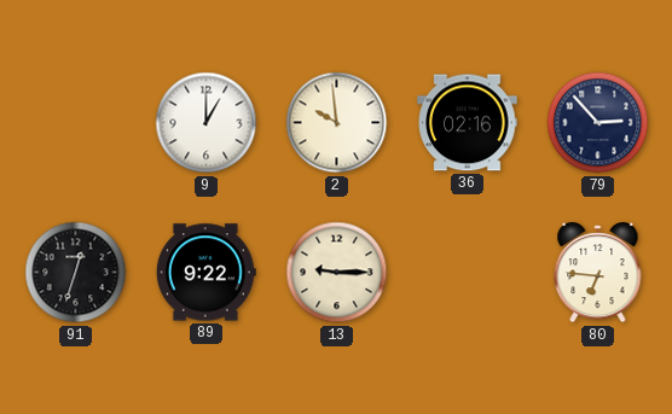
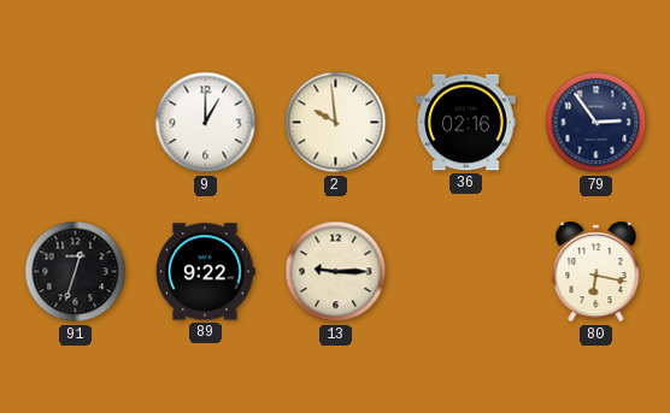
79: 2:53 -> 2:54
80: 6:46 -> 6:17
